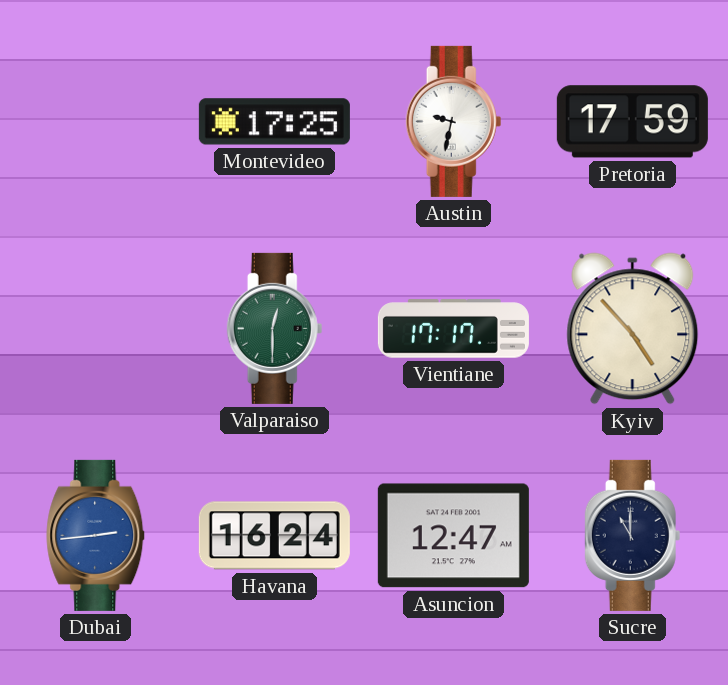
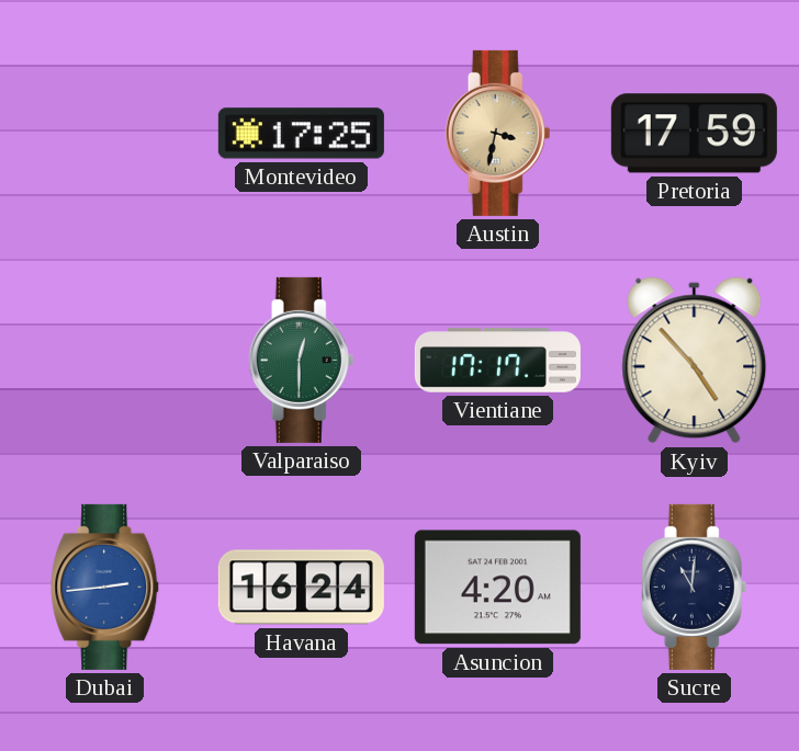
Austin: 9:32 -> 3:32
Austin dial: white -> champagne
Asuncion: 12:47 -> 4:20
Sucre: 11:00 -> 11:01
